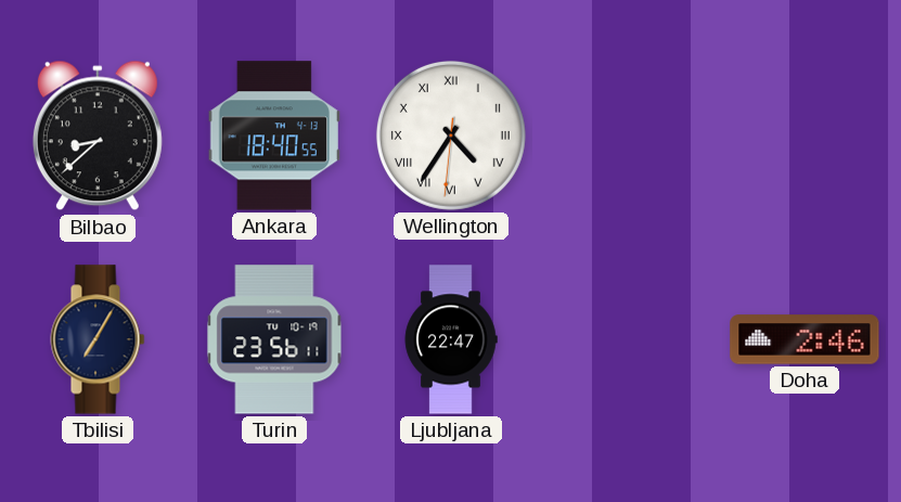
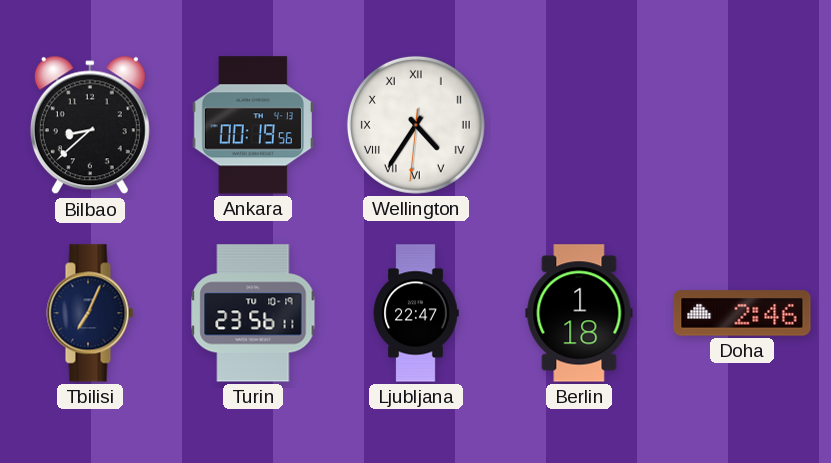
Ankara: 18:40 -> 00:19
Tbilisi: 7:05 -> 7:04
Berlin: none -> 1:18
